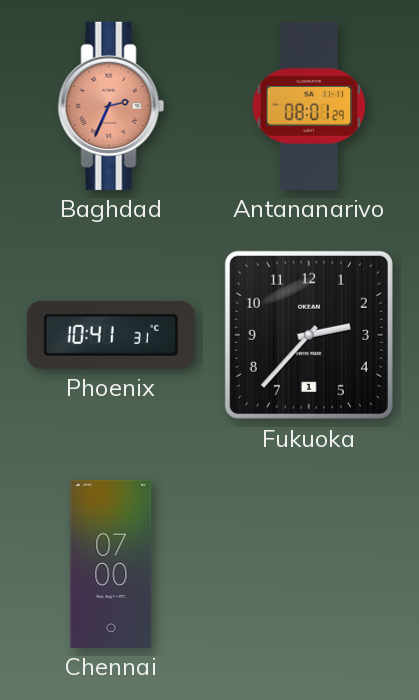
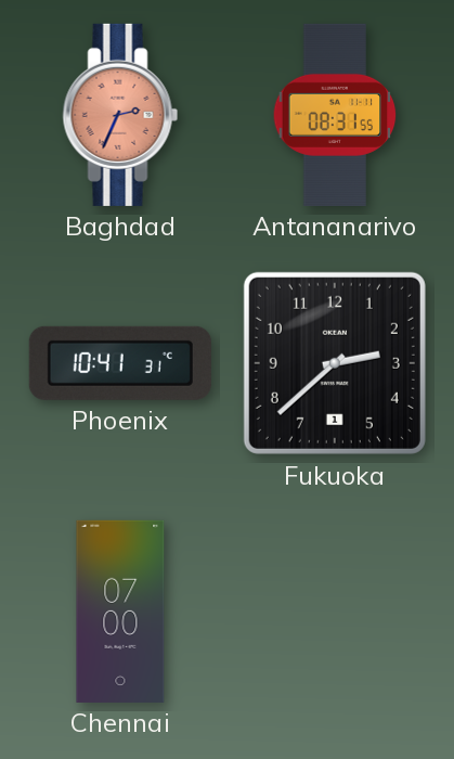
Antananarivo: 08:01 -> 08:31
Fukuoka: 2:37 -> 2:38
